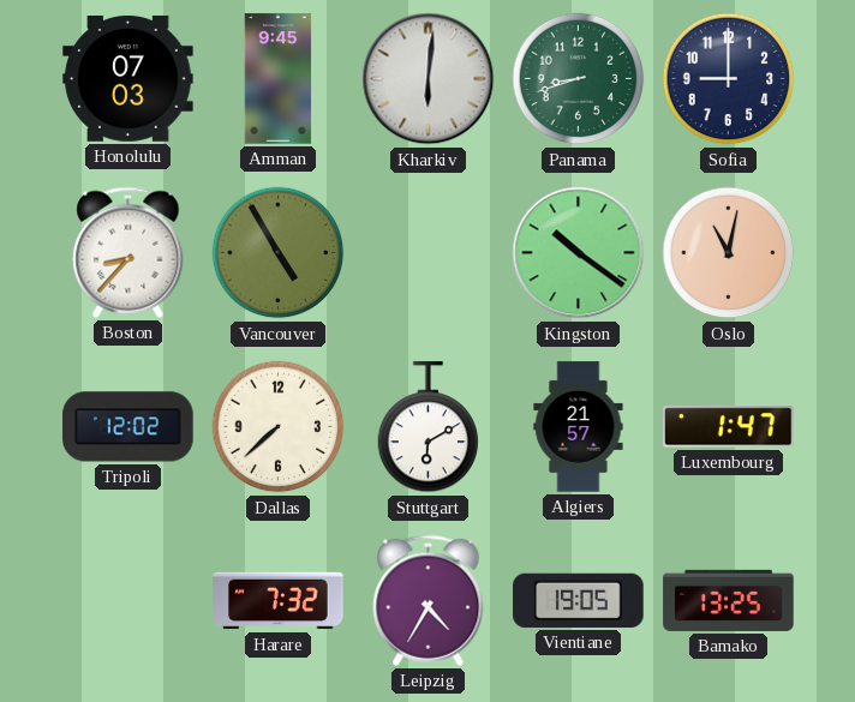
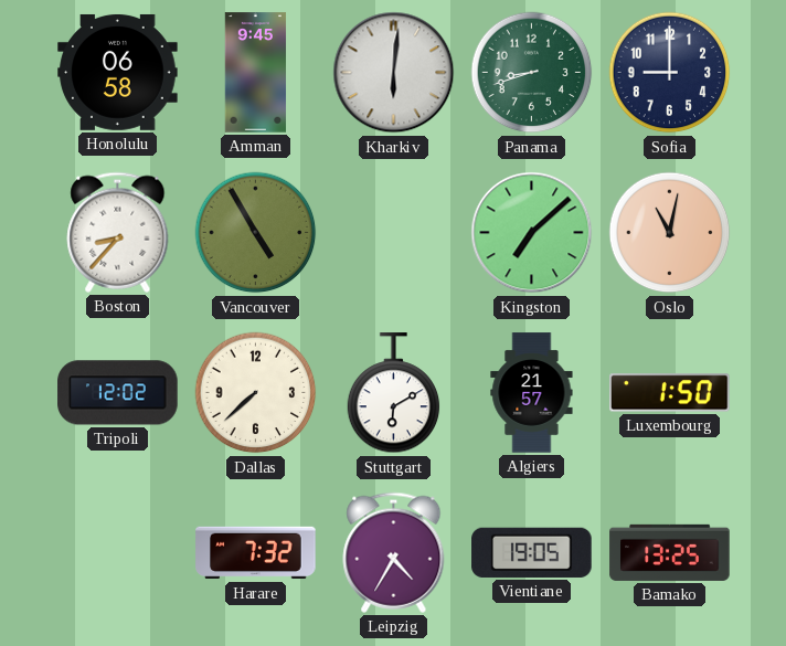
Honolulu: 07:03 -> 06:58
Kingston: 10:21 -> 7:08
Luxembourg: 1:47 -> 1:50
